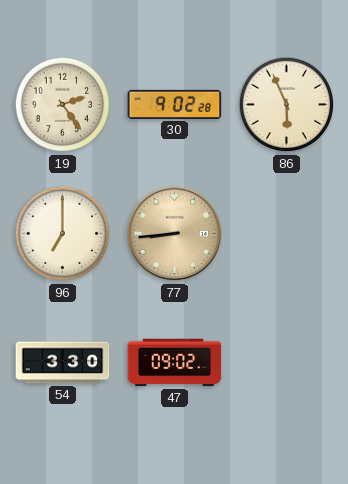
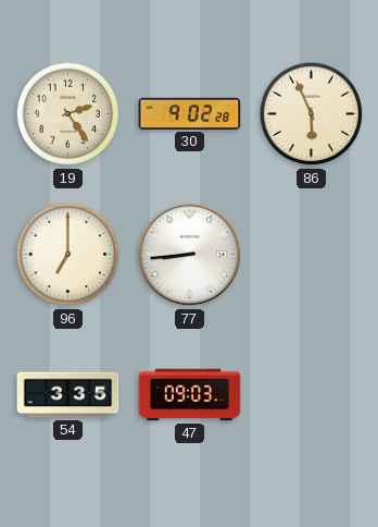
77 dial: champagne -> white
54: 3:30 -> 3:35
47: 09:02 -> 09:03
